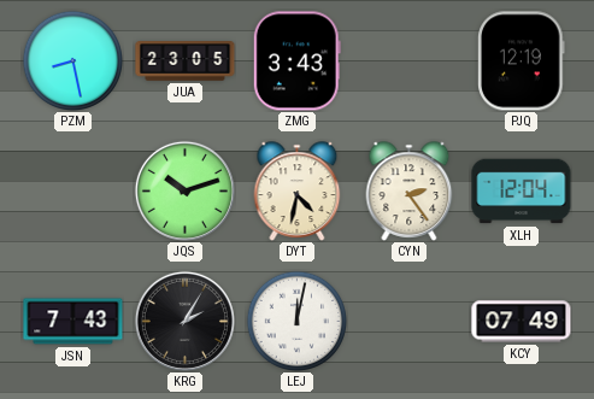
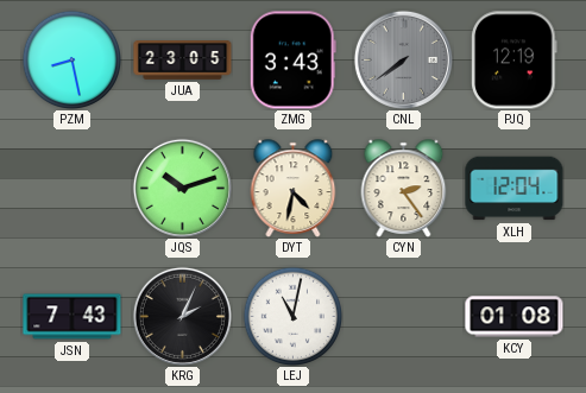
CNL: none -> 7:39
KRG: 2:05 -> 2:04
LEJ: 12:02 -> 11:02
KCY: 07:49 -> 01:08
